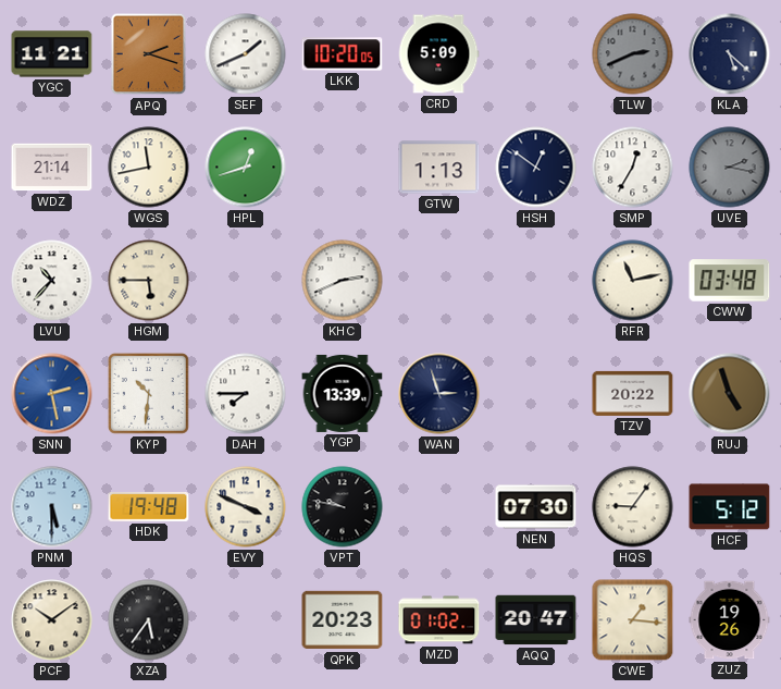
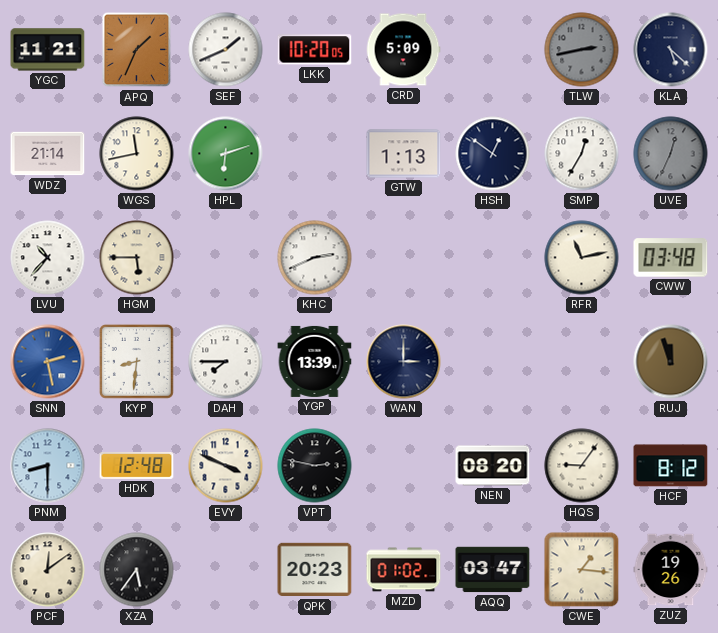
APQ: 2:18 -> 1:34
TLW: 2:41 -> 2:43
HPL: 12:42 -> 6:12
UVE: 2:17 -> 12:34
KYP: 10:31 -> 8:31
WAN: 2:57 -> 3:00
TZV: 20:22 -> none
RUJ: 4:57 -> 11:57
PNM: 5:30 -> 8:30
HDK: 19:48 -> 12:48
VPT: 9:47 -> 2:47
NEN: 07:30 -> 08:20
HCF: 5:12 -> 8:12
PCF: 10:09 -> 12:09
AQQ: 20:47 -> 03:47
